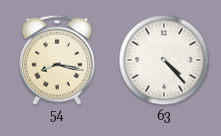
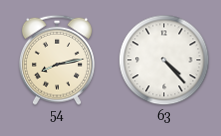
54: 8:17 -> 8:13
